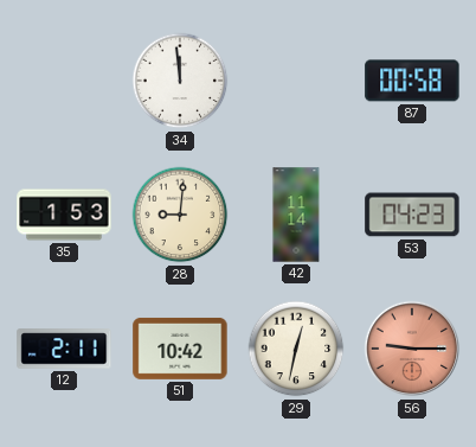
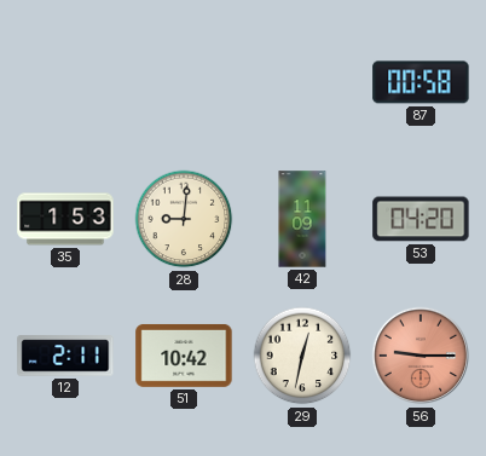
34: 11:59 -> none
42: 11:14 -> 11:09
53: 04:23 -> 04:20
